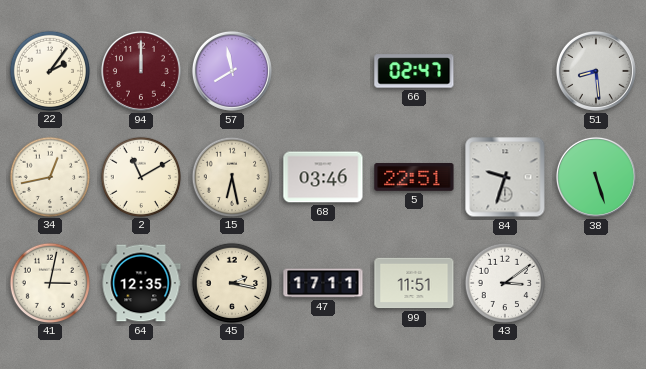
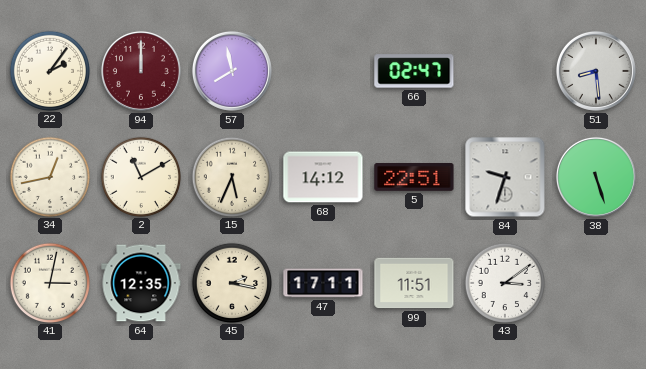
15: 6:28 -> 5:34
68: 03:46 -> 14:12
